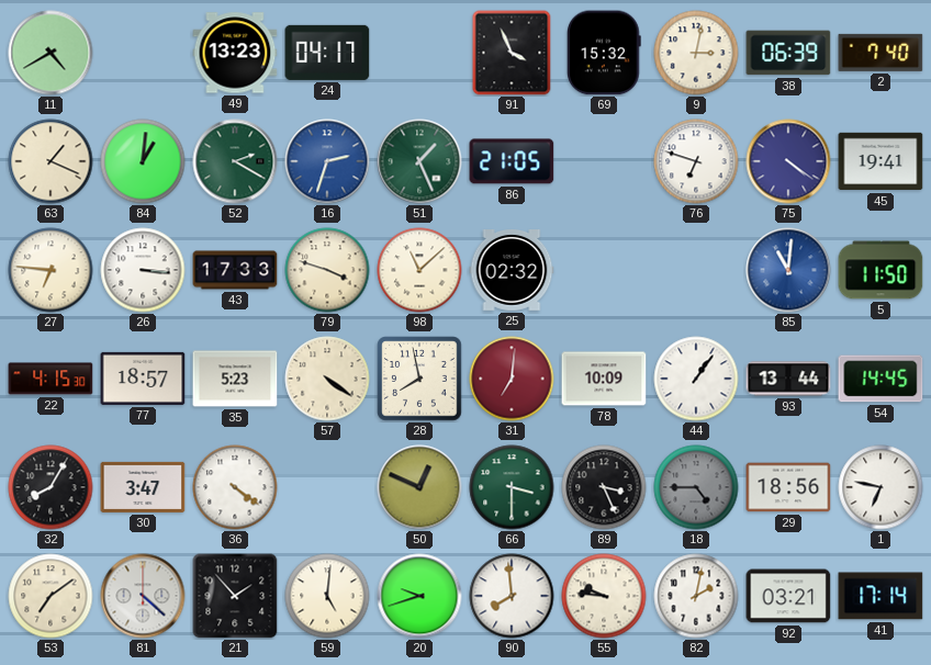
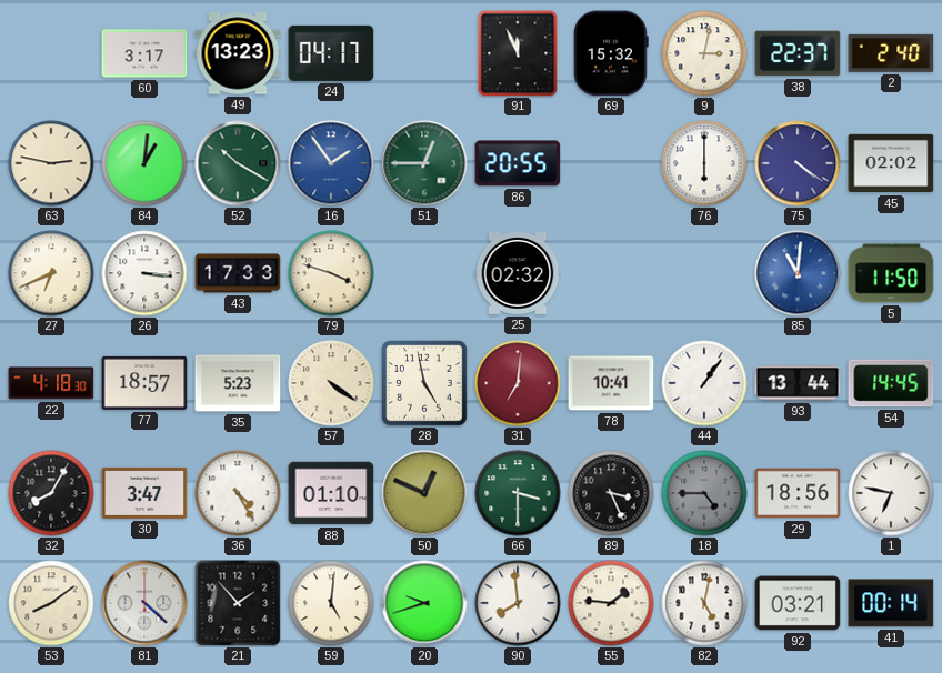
11: 4:40 -> none
60: none -> 3:17
91: 3:56 -> 11:56
38: 06:39 -> 22:37
2: 7:40 -> 2:40
63: 1:19 -> 2:47
52: 2:20 -> 10:20
16: 2:33 -> 1:54
51: 1:26 -> 12:45
86: 21:05 -> 20:55
76: 6:48 -> 6:00
45: 19:41 -> 02:02
27: 6:46 -> 6:41
98: 11:08 -> none
22: 4:15 -> 4:18
28: 7:58 -> 4:58
78: 10:09 -> 10:41
36: 4:21 -> 4:25
88: none -> 01:10
53: 7:09 -> 8:09
55: 9:46 -> 1:46
82: 2:02 -> 5:02
41: 17:14 -> 00:14
